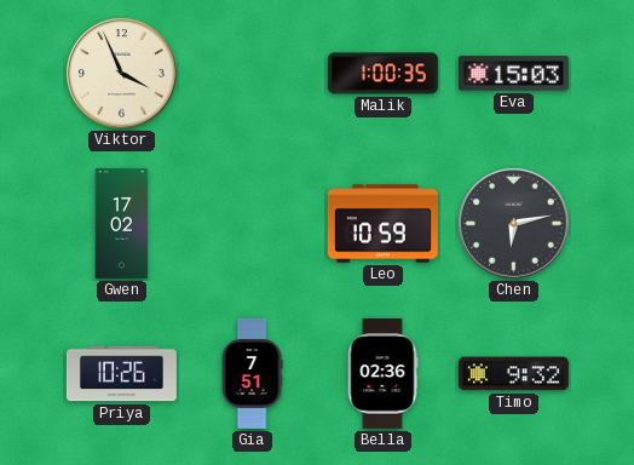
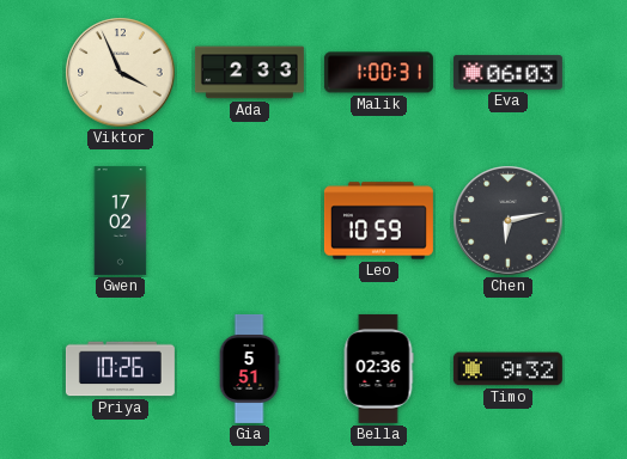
Ada: none -> 2:33
Malik: 1:00:35 -> 1:00:31
Eva: 15:03 -> 06:03
Gia: 7:51 -> 5:51
